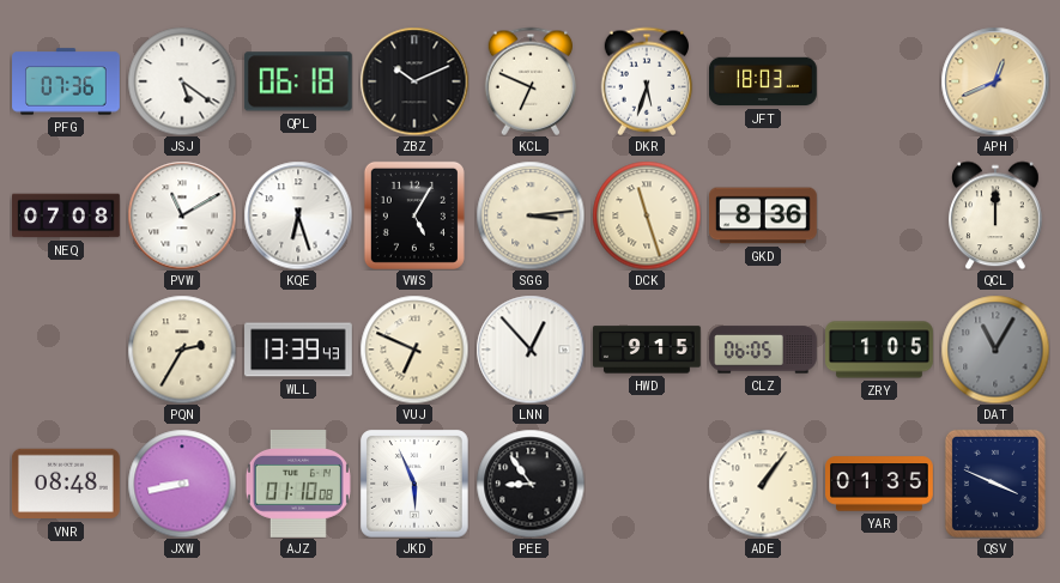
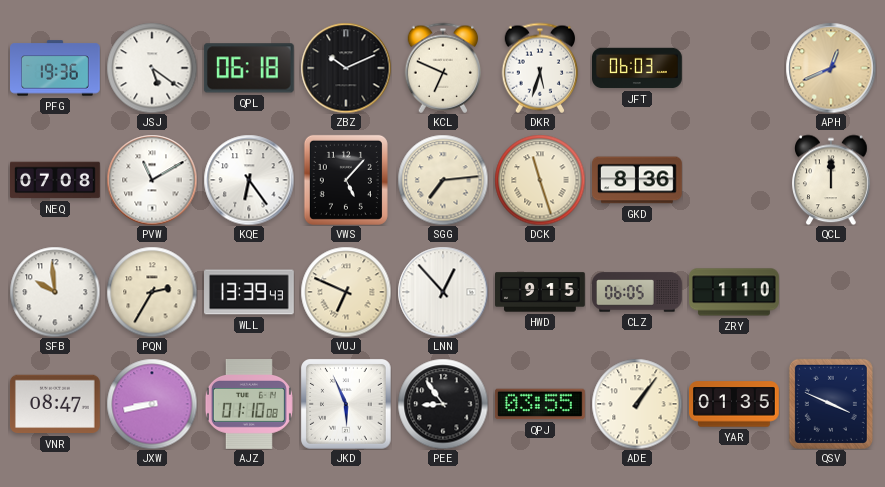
PFG: 07:36 -> 19:36
JFT: 18:03 -> 06:03
KQE: 6:27 -> 6:24
VWS: 5:05 -> 5:07
SGG: 3:14 -> 7:14
SFB: none -> 9:59
ZRY: 1:05 -> 1:10
DAT: 11:05 -> none
VNR: 08:48 -> 08:47
QPJ: none -> 03:55
